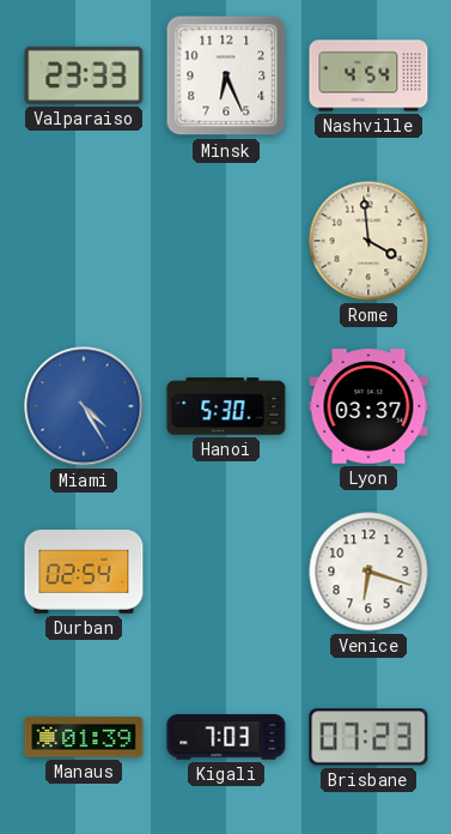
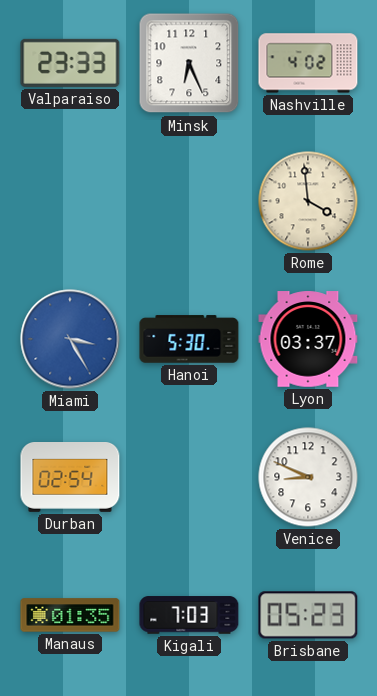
Nashville: 4:54 -> 4:02
Miami: 4:25 -> 3:25
Venice: 6:18 -> 8:49
Manaus: 01:39 -> 01:35
Brisbane: 07:23 -> 05:23
